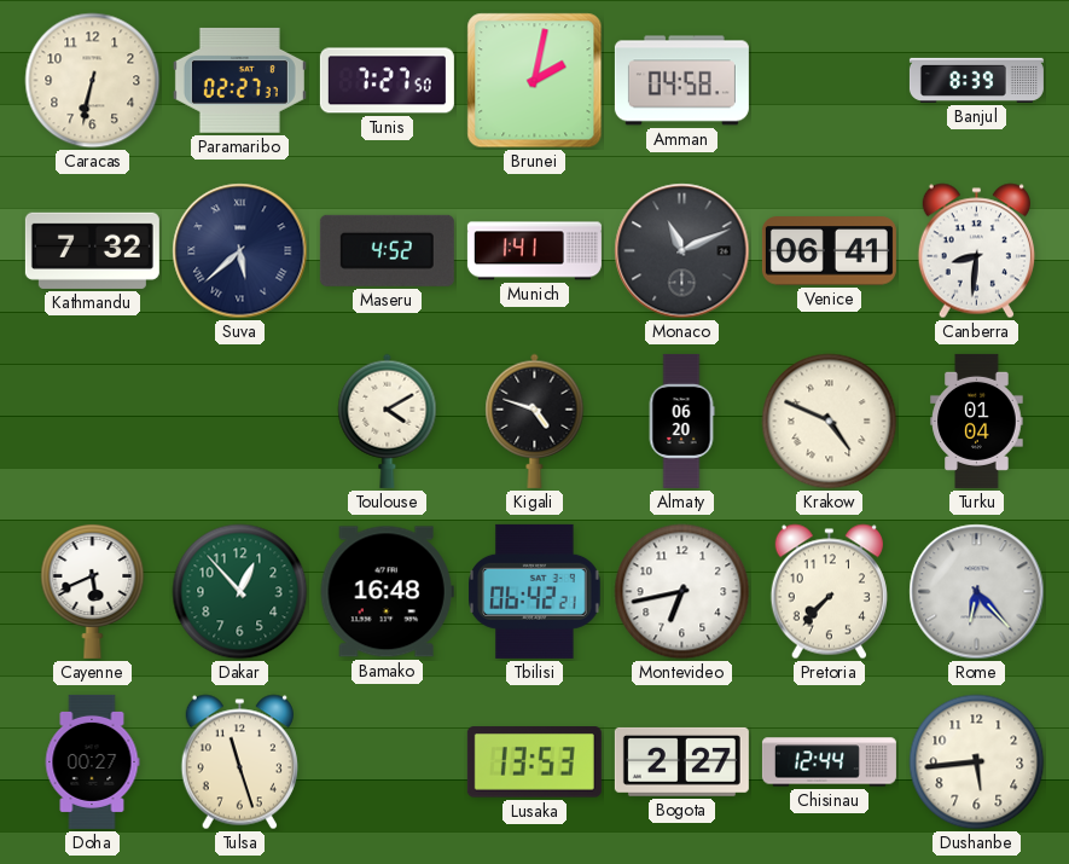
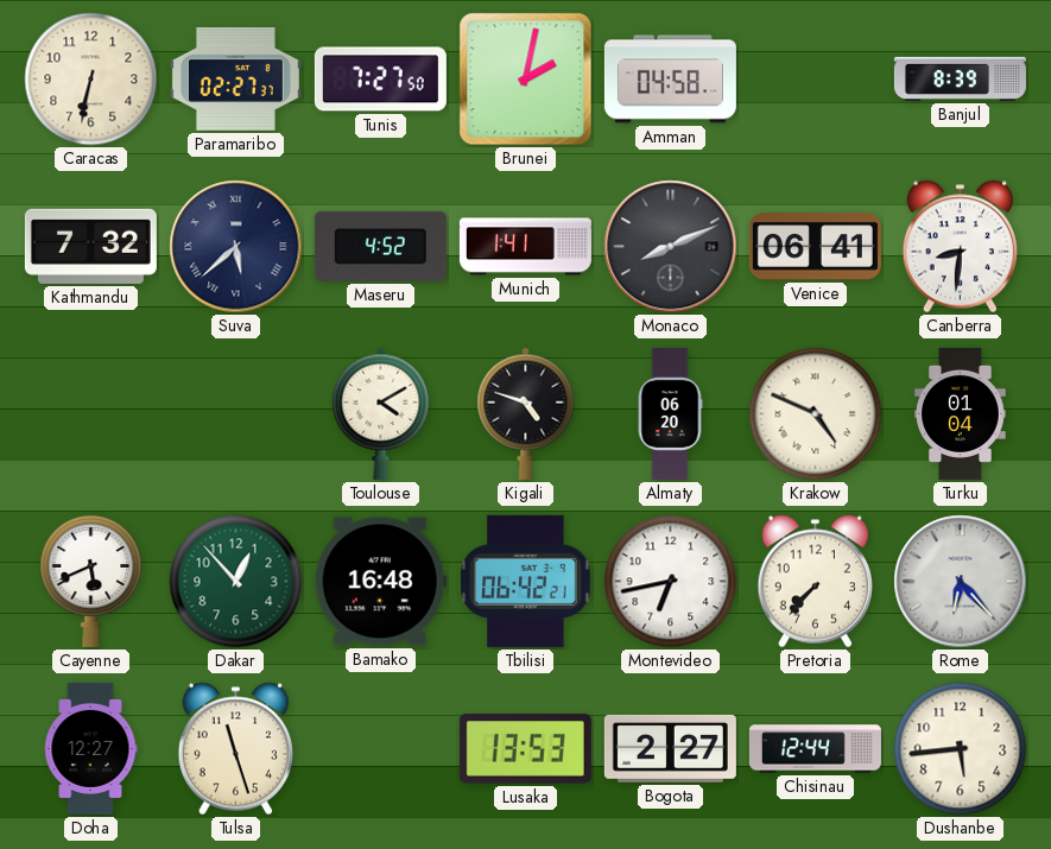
Monaco: 11:11 -> 8:11
Doha: 00:27 -> 12:27
